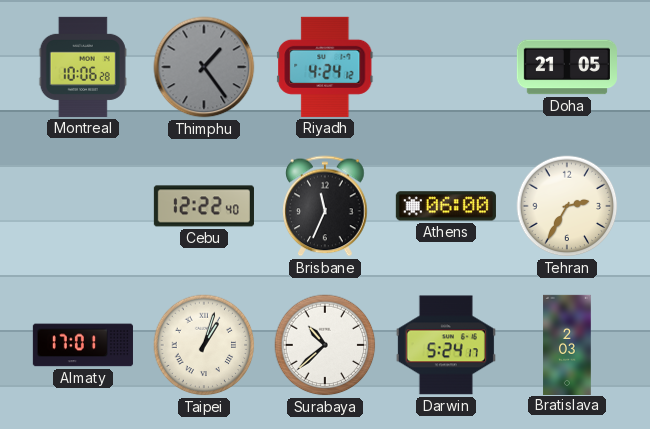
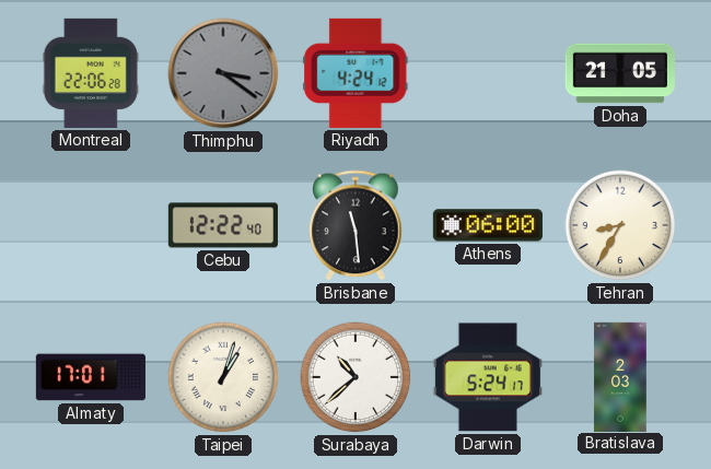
Montreal: 10:06 -> 22:06
Thimphu: 1:24 -> 3:21
Brisbane: 11:34 -> 11:29
Tehran: 2:35 -> 8:35
